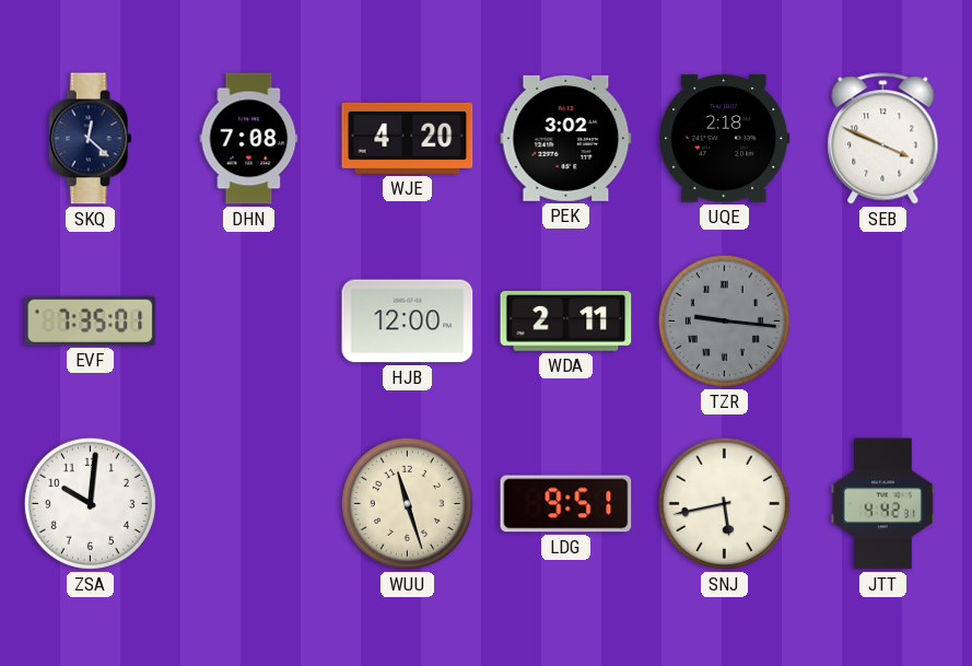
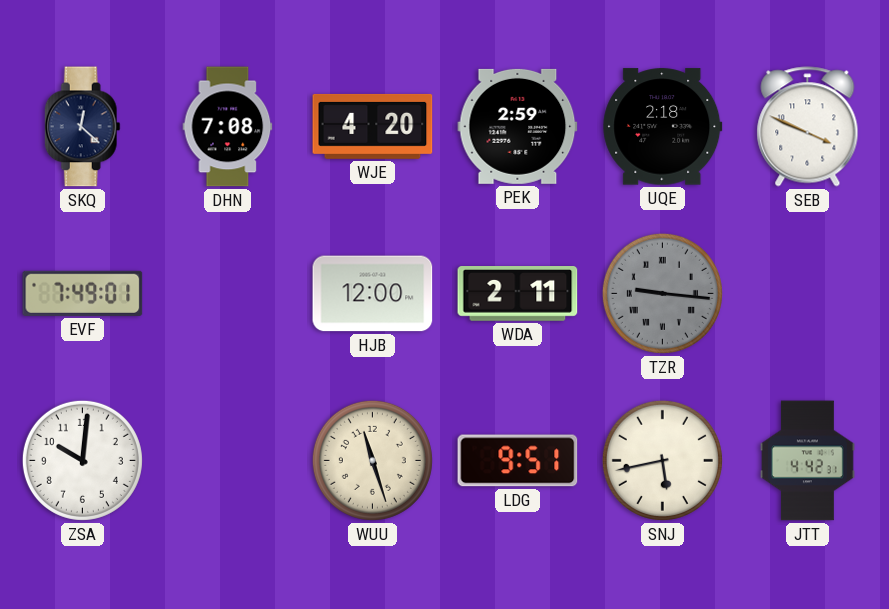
PEK: 3:02 -> 2:59
EVF: 7:35 -> 7:49
